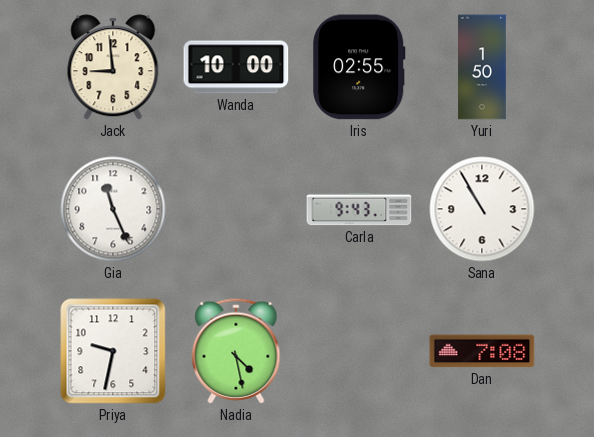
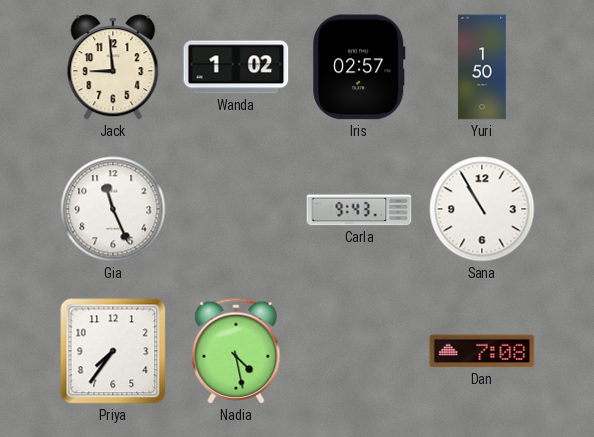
Wanda: 10:00 -> 1:02
Iris: 02:55 -> 02:57
Priya: 9:32 -> 7:36
